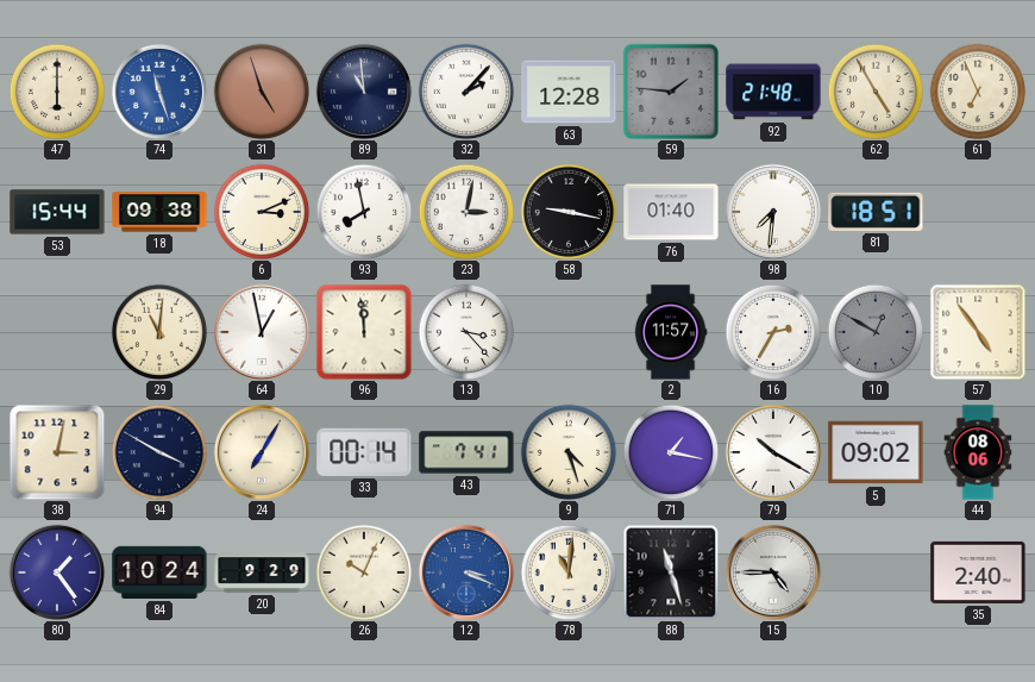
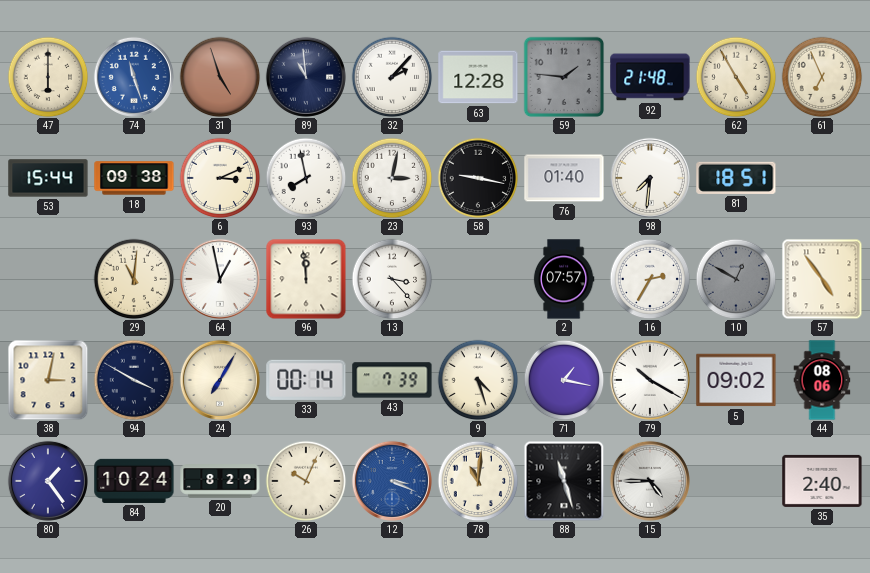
2: 11:57 -> 07:57
43: 7:41 -> 7:39
20: 9:29 -> 8:29
